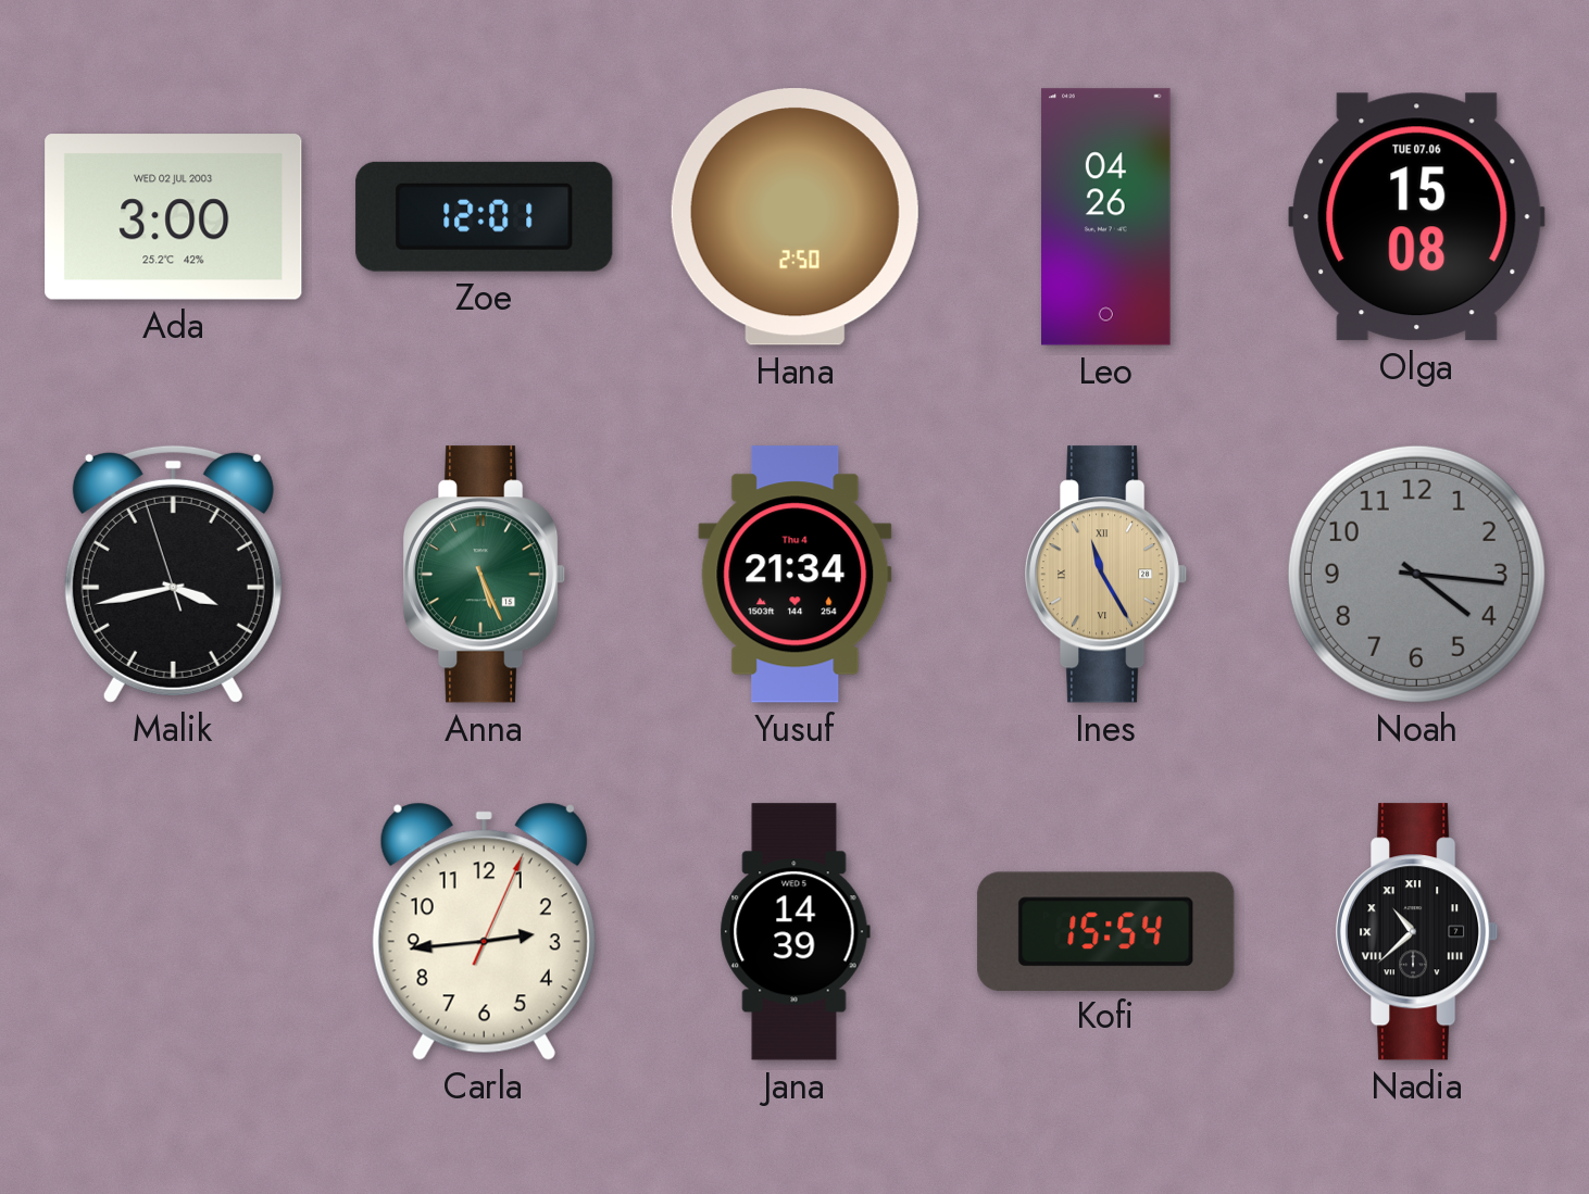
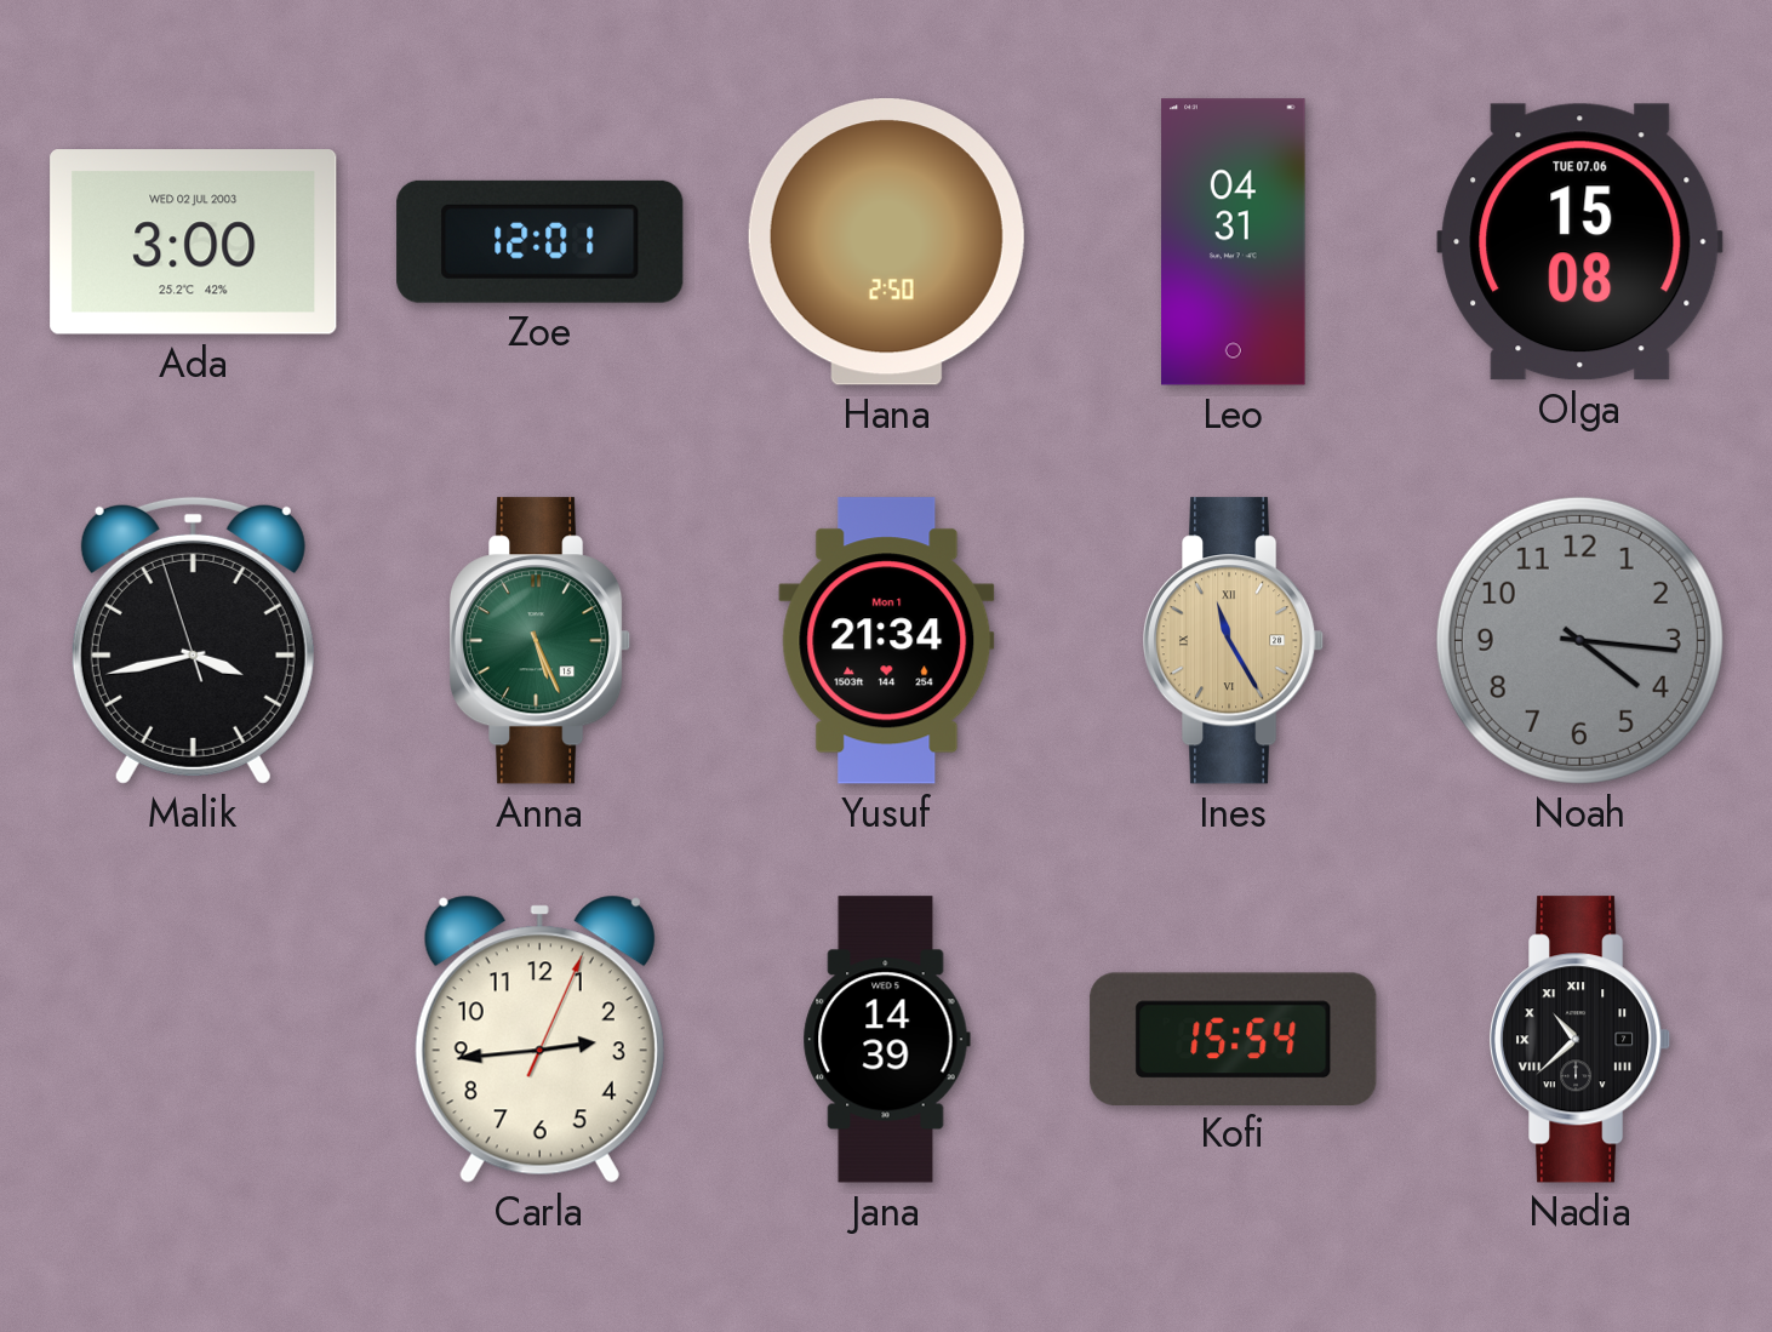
Leo: 04:26 -> 04:31
Yusuf date: Thu 4 -> Mon 1
